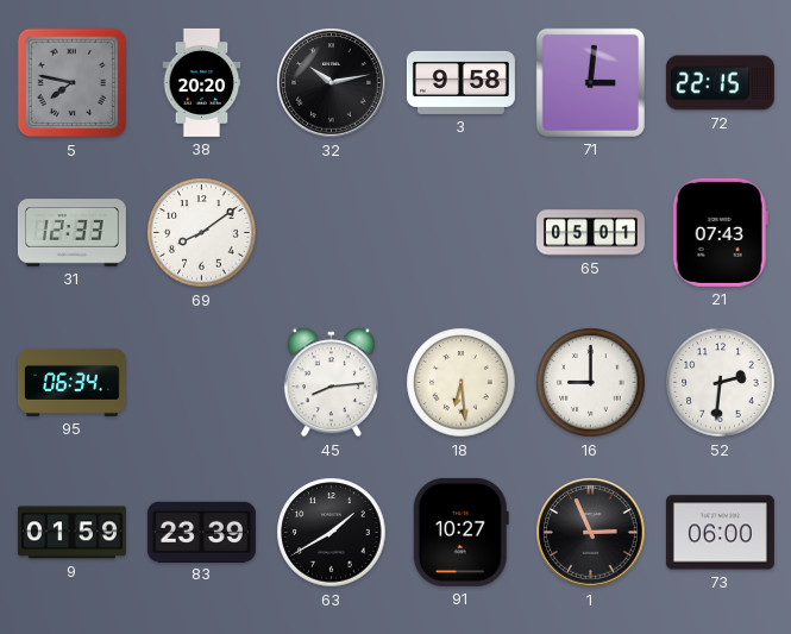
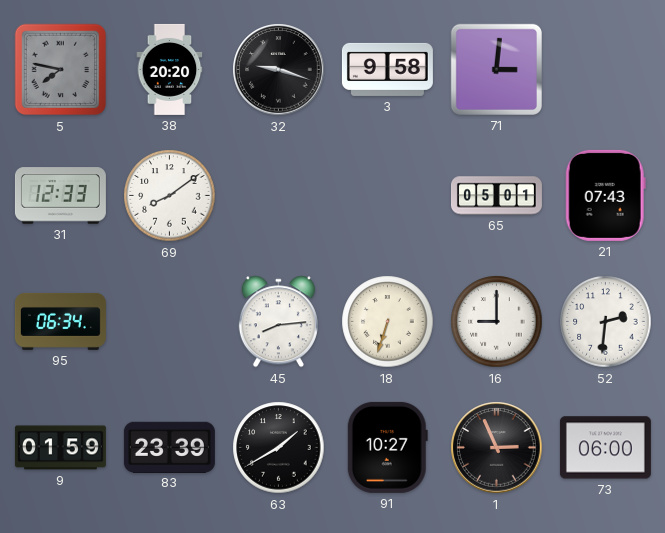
32: 10:13 -> 9:18
72: 22:15 -> none
18: 6:29 -> 6:33
